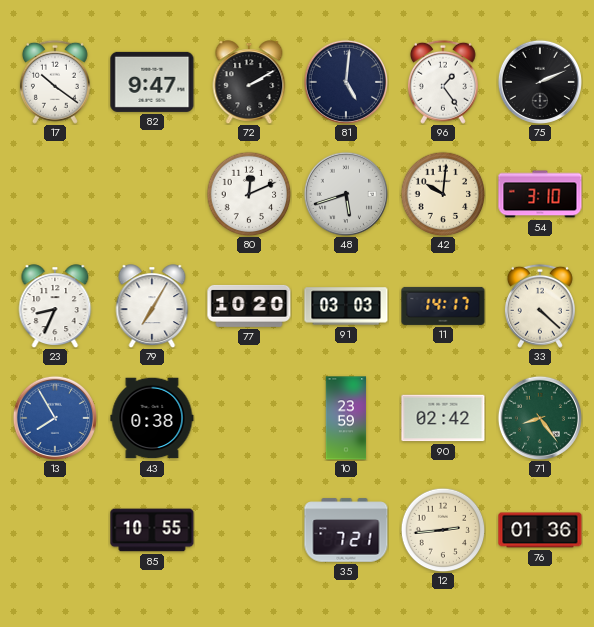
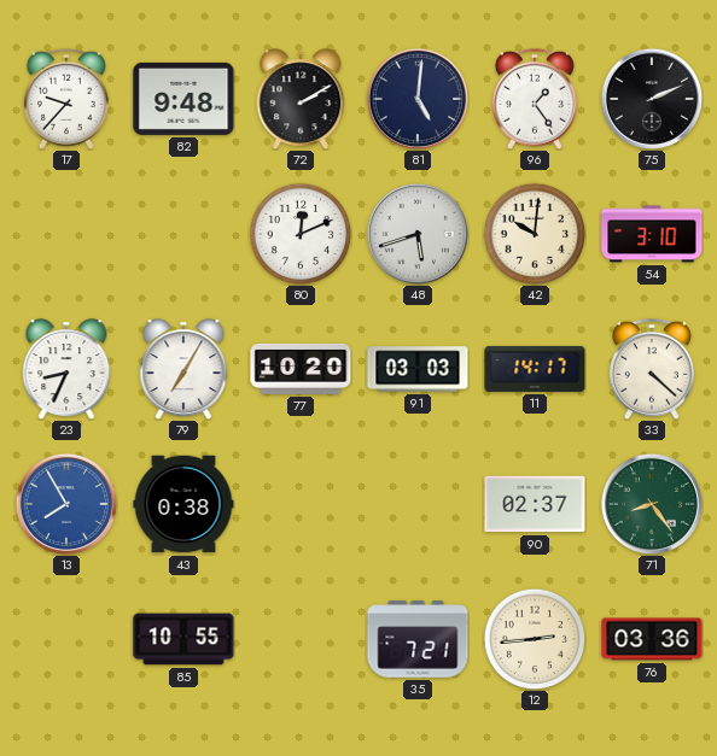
17: 10:21 -> 9:37
82: 9:47 -> 9:48
10: 23:59 -> none
90: 02:42 -> 02:37
76: 01:36 -> 03:36
